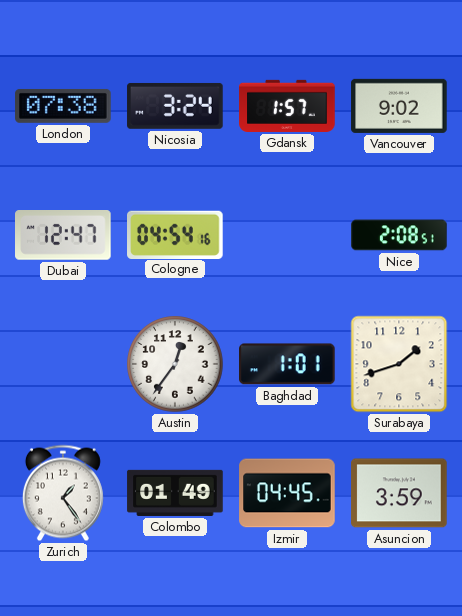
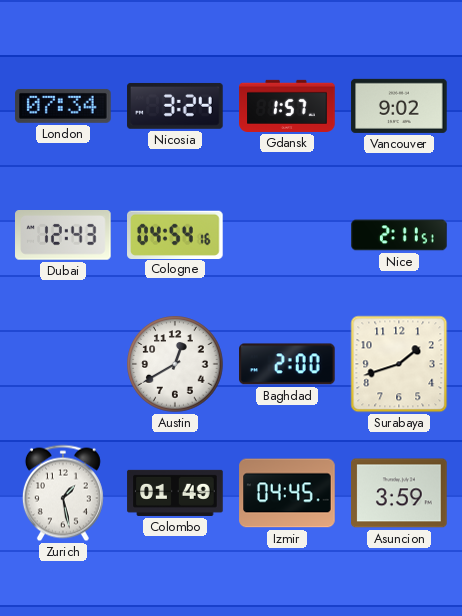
London: 07:38 -> 07:34
Dubai: 12:47 -> 12:43
Nice: 2:08 -> 2:11
Austin: 12:36 -> 12:40
Baghdad: 1:01 -> 2:00
Zurich: 1:24 -> 1:28
